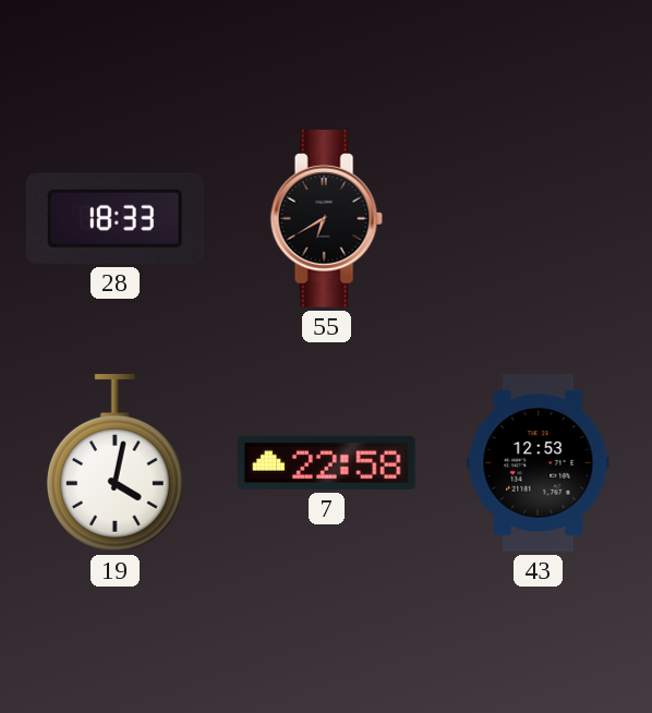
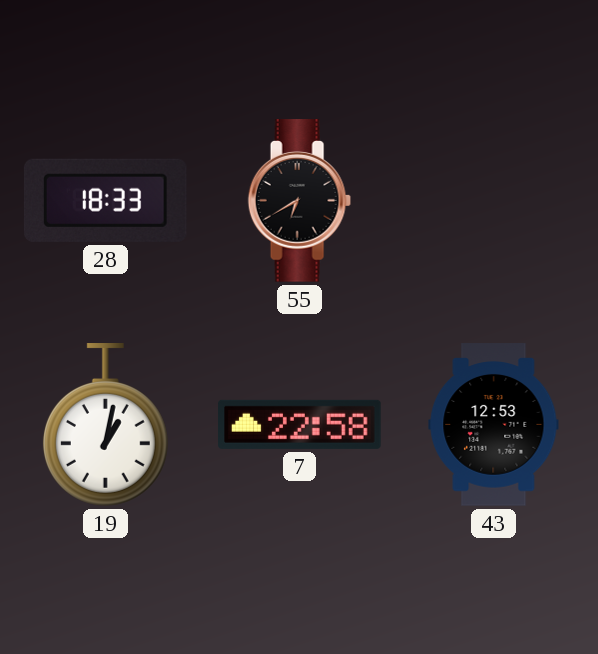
19: 4:02 -> 1:02
